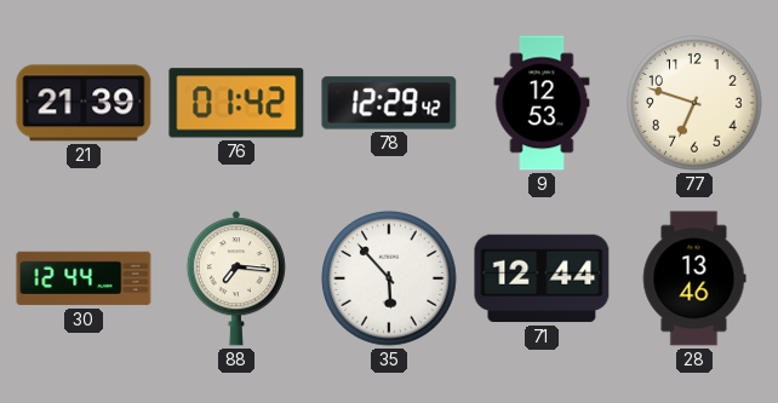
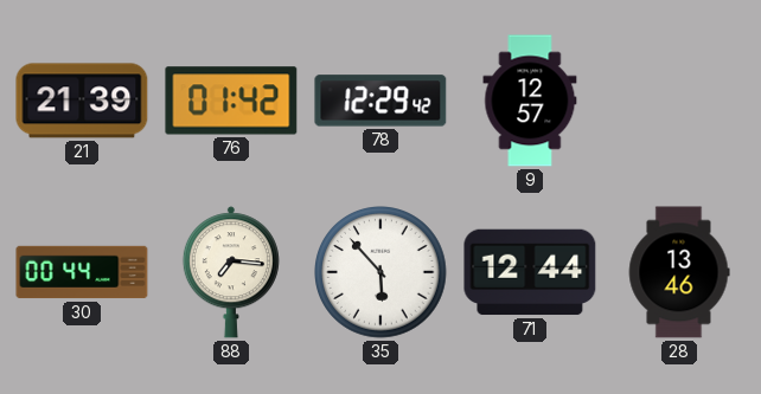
9: 12:53 -> 12:57
77: 6:48 -> none
30: 12:44 -> 00:44
